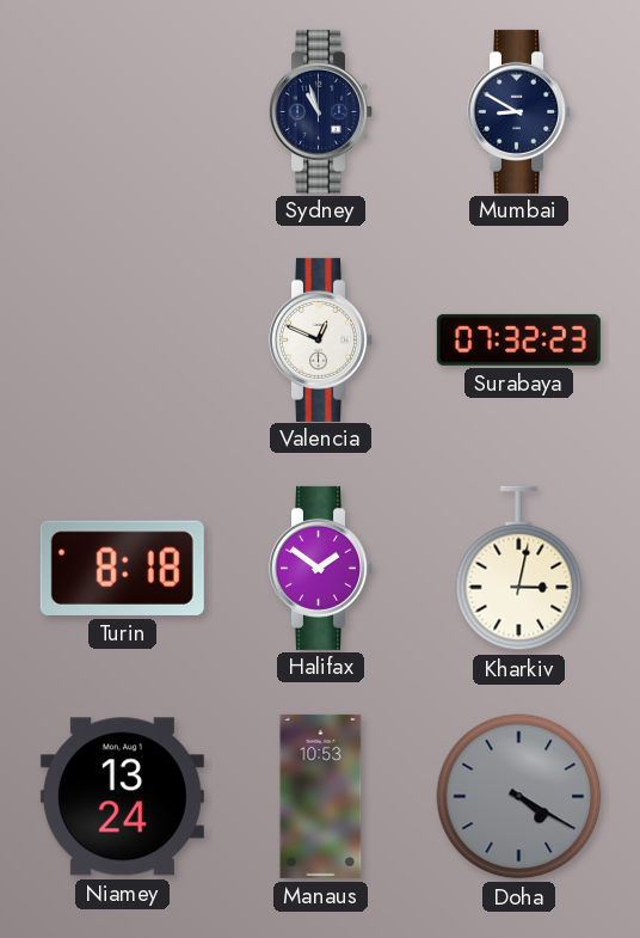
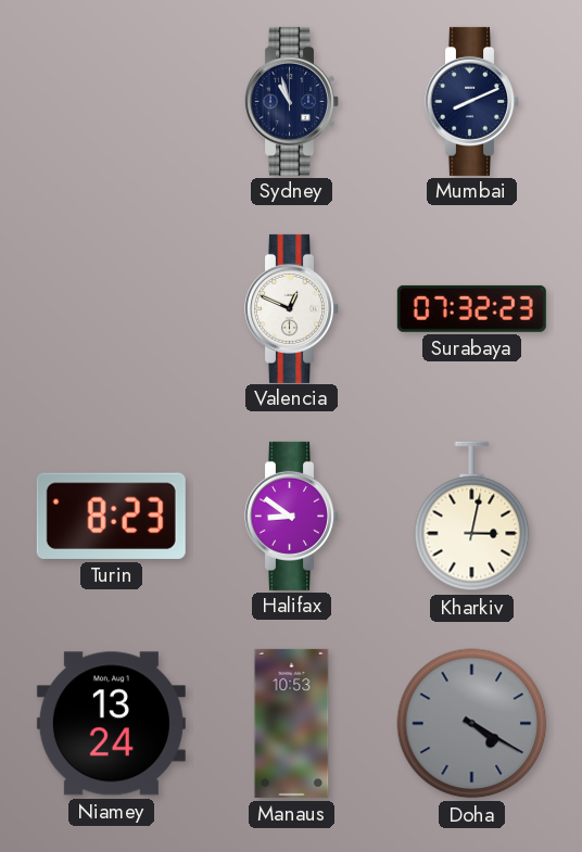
Mumbai: 8:50 -> 8:11
Turin: 8:18 -> 8:23
Halifax: 1:51 -> 8:51
